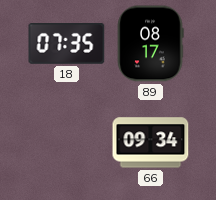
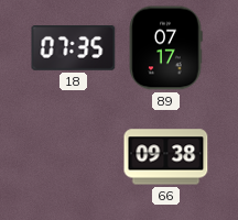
89: 08:17 -> 07:17
66: 09:34 -> 09:38
